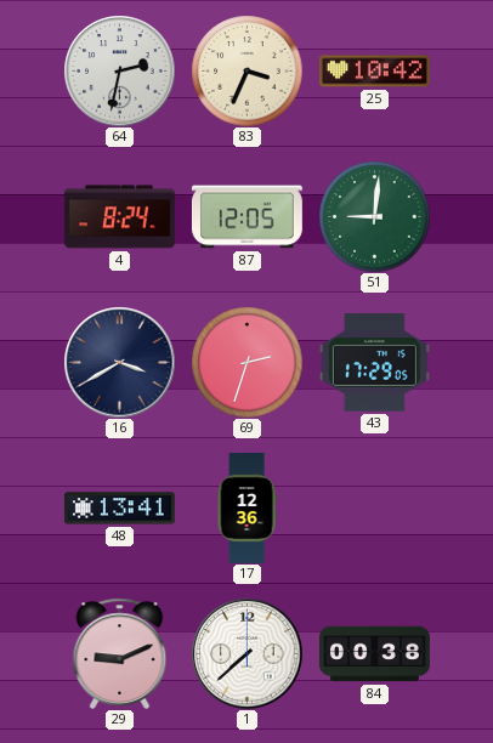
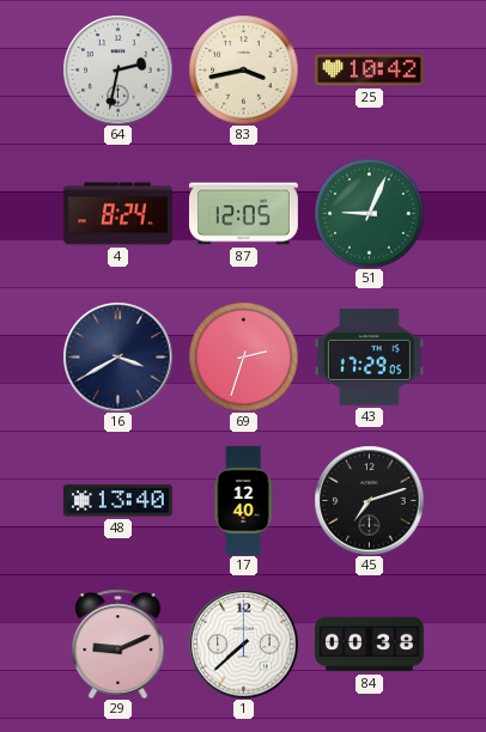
83: 3:34 -> 3:43
51: 9:01 -> 9:04
48: 13:41 -> 13:40
17: 12:36 -> 12:40
45: none -> 7:12
